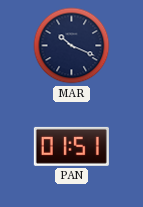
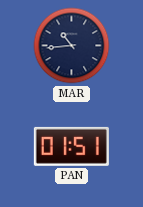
MAR: 10:19 -> 10:44
